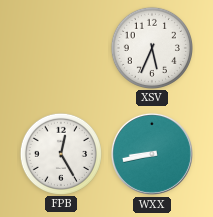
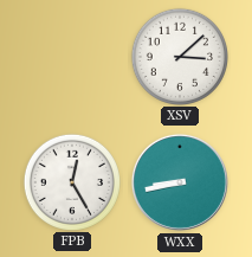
XSV: 5:34 -> 3:08
